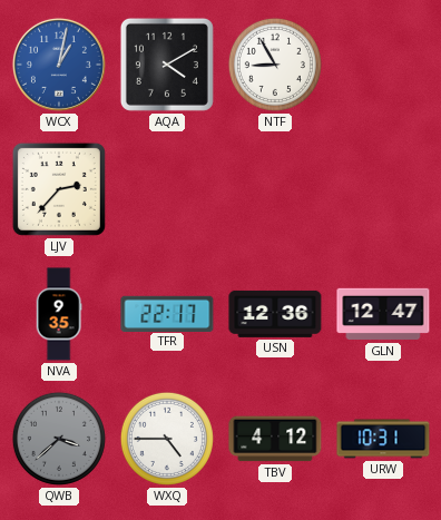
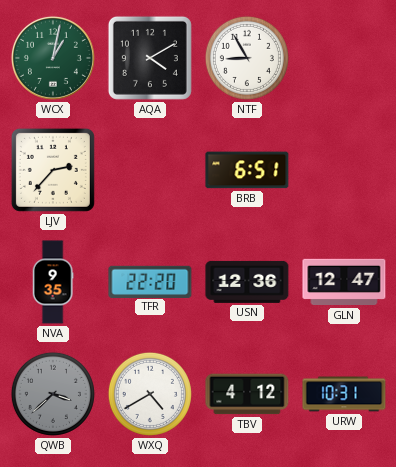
WCX dial: blue -> green
BRB: none -> 6:51
TFR: 22:17 -> 22:20
WXQ: 4:45 -> 4:40
